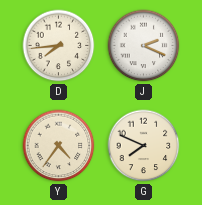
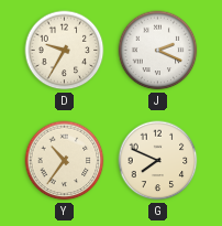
D: 7:44 -> 9:35
Y: 4:36 -> 10:36
